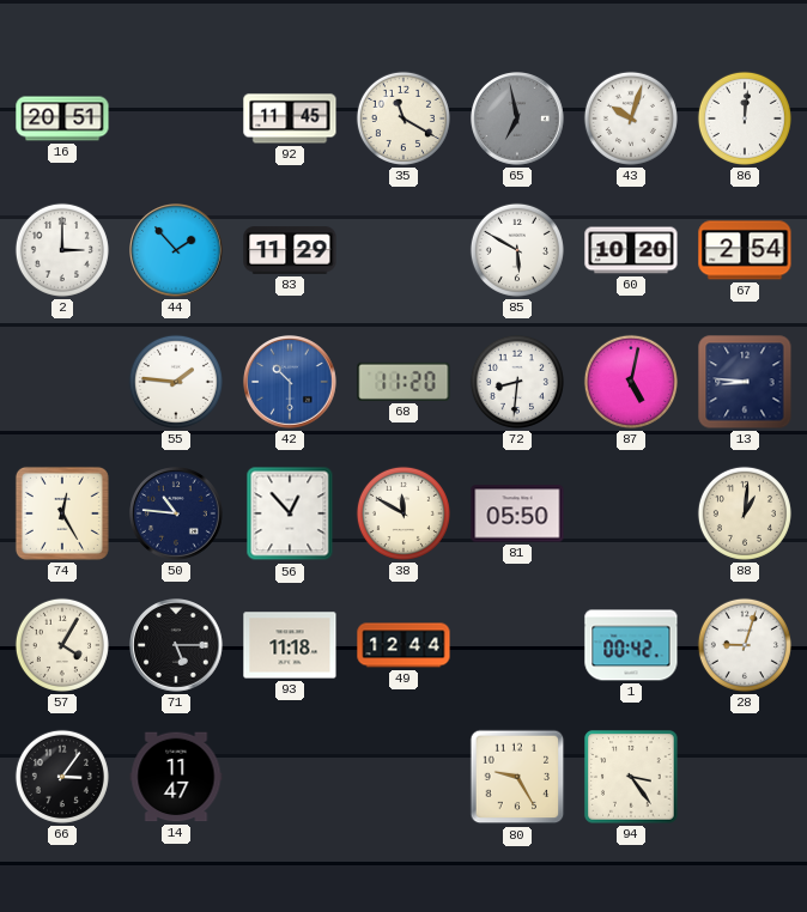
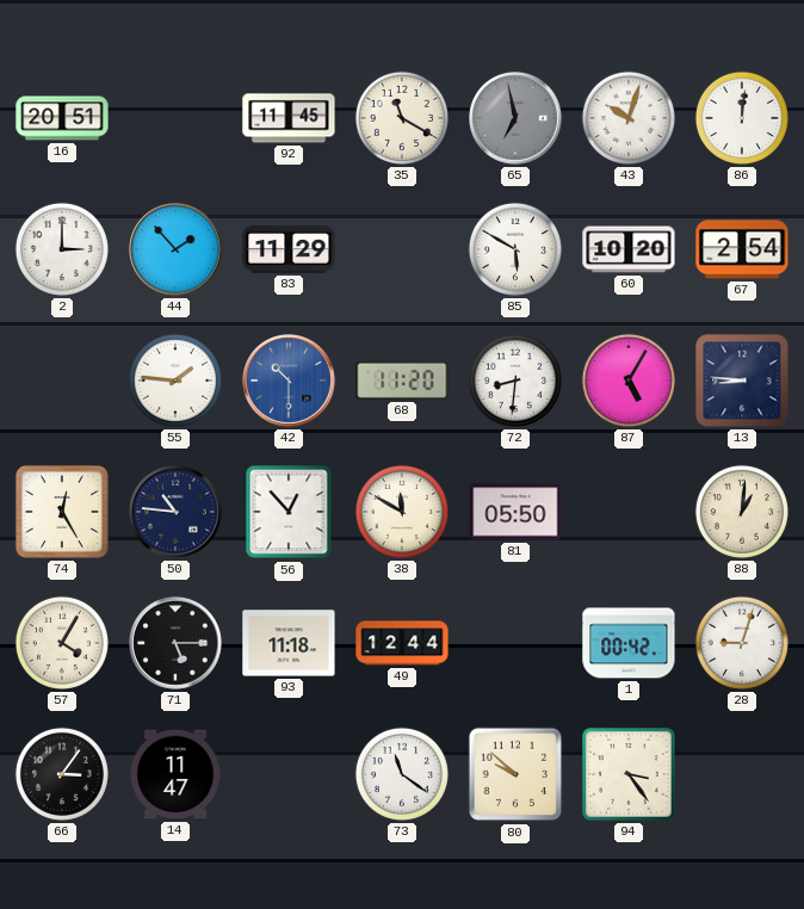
87: 5:02 -> 5:05
73: none -> 11:21
80: 9:25 -> 9:52
